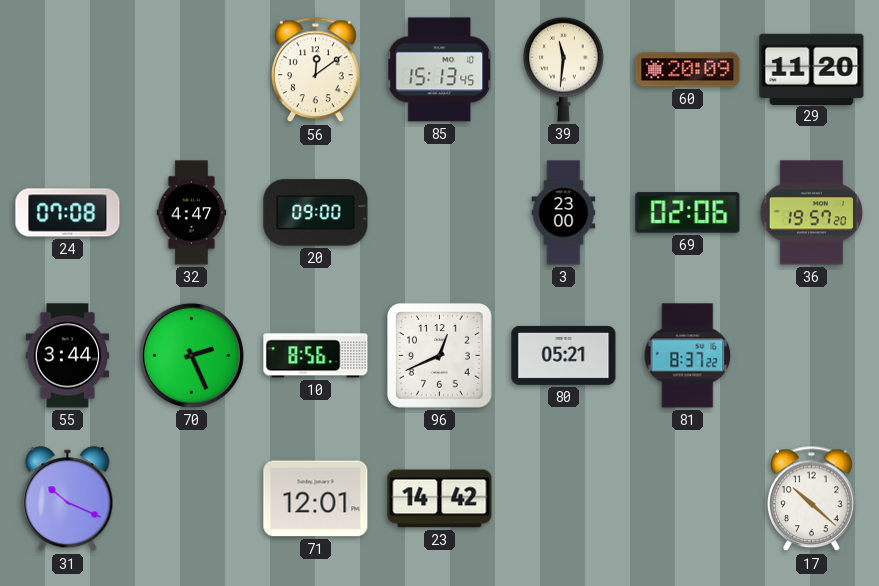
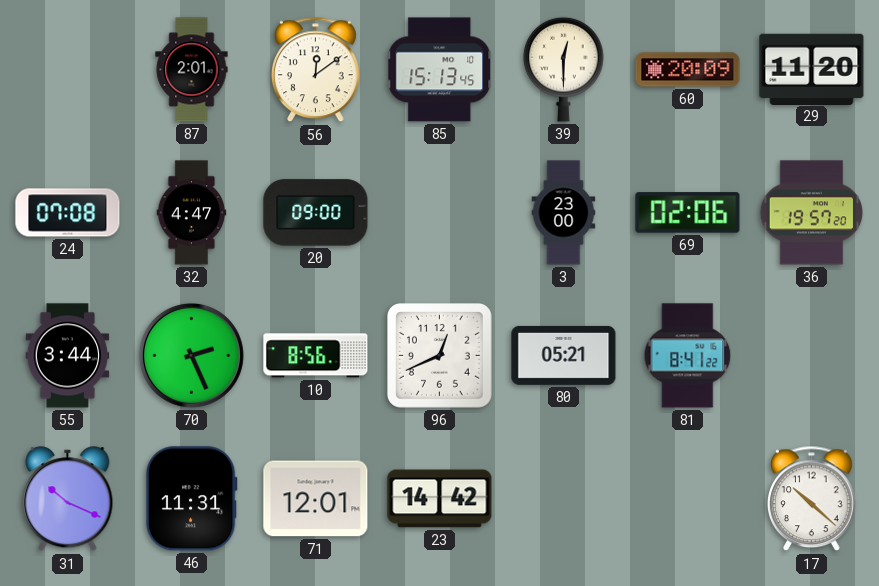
87: none -> 2:01
39: 11:31 -> 12:30
81: 8:37 -> 8:41
46: none -> 11:31
